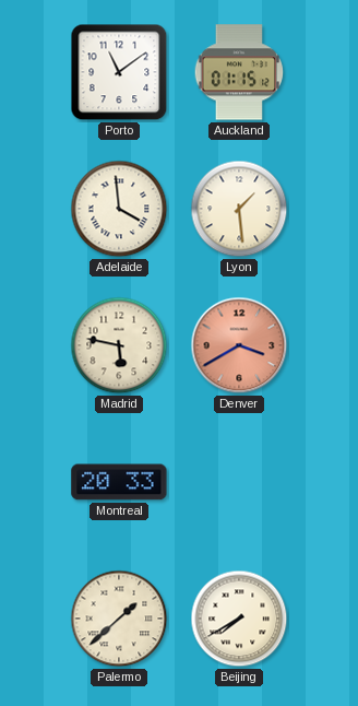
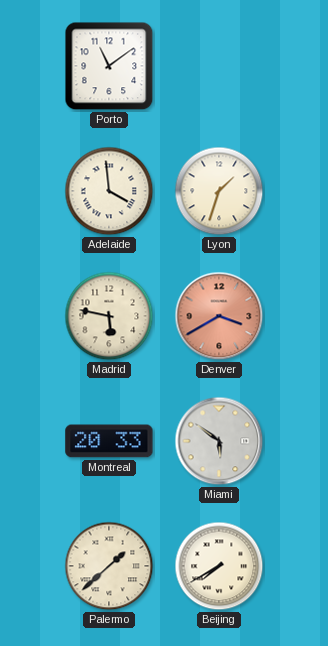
Auckland: 01:15 -> none
Lyon: 1:29 -> 1:33
Miami: none -> 5:51
